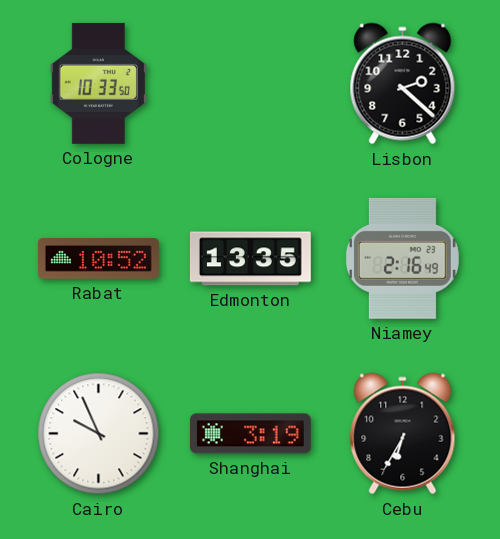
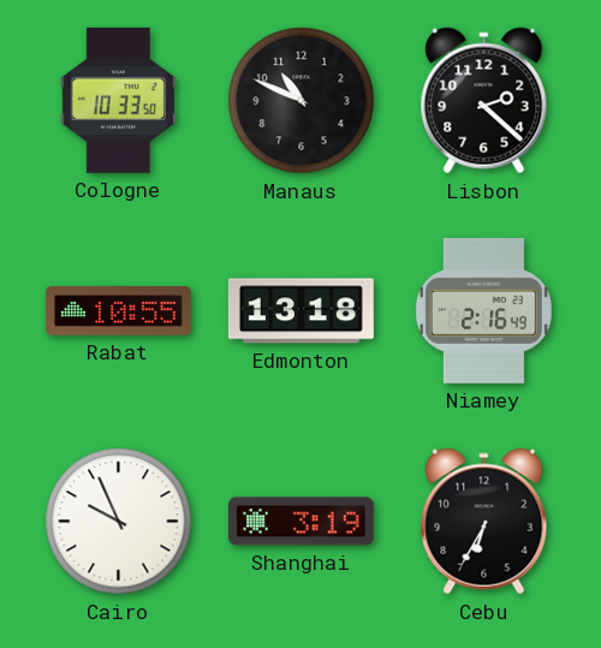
Manaus: none -> 10:49
Rabat: 10:52 -> 10:55
Edmonton: 13:35 -> 13:18
